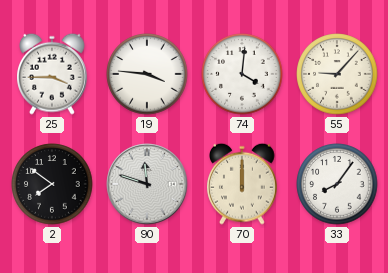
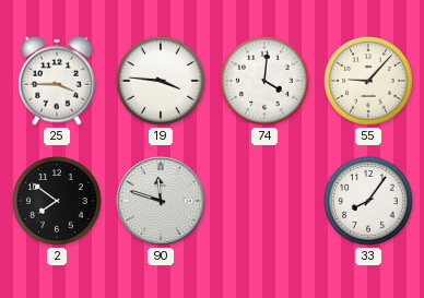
70: 12:00 -> none
